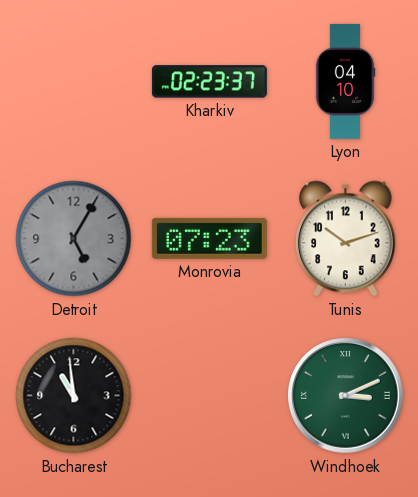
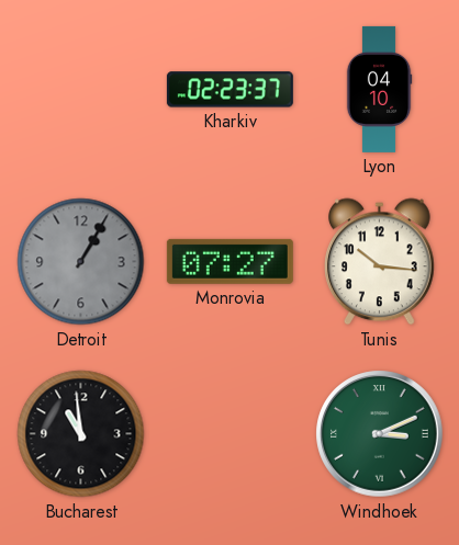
Detroit: 5:05 -> 1:05
Monrovia: 07:23 -> 07:27
Tunis: 10:12 -> 10:16
